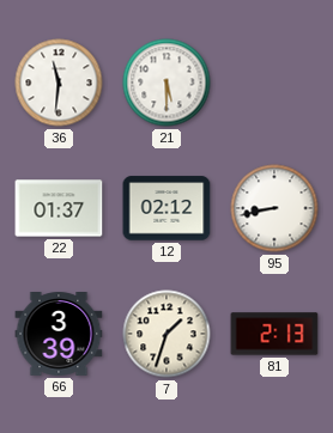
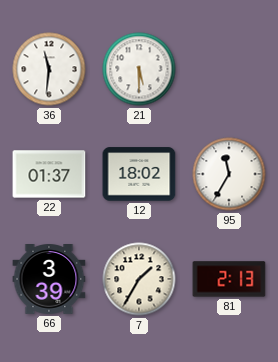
12: 02:12 -> 18:02
95: 8:43 -> 11:35
7: 1:33 -> 1:35
